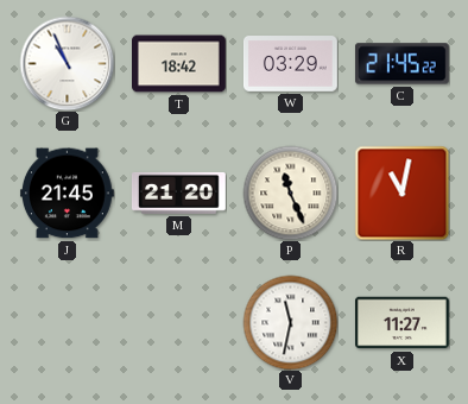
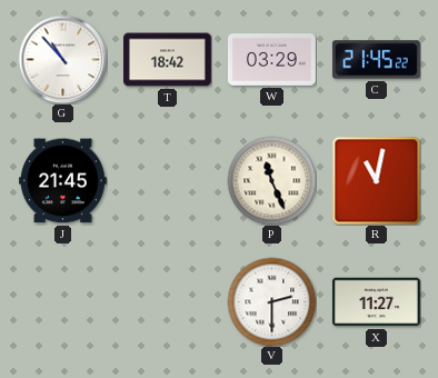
G: 10:56 -> 10:53
M: 21:20 -> none
V: 11:32 -> 2:30
